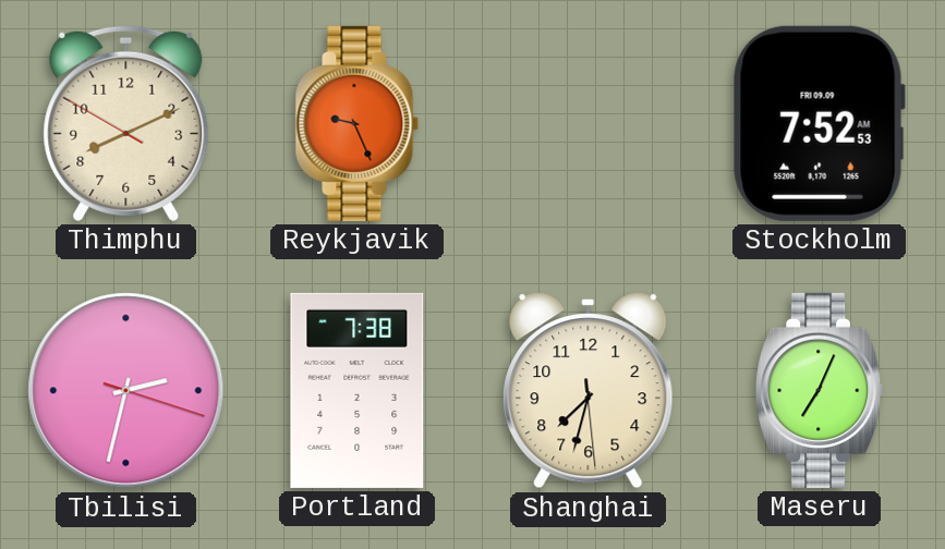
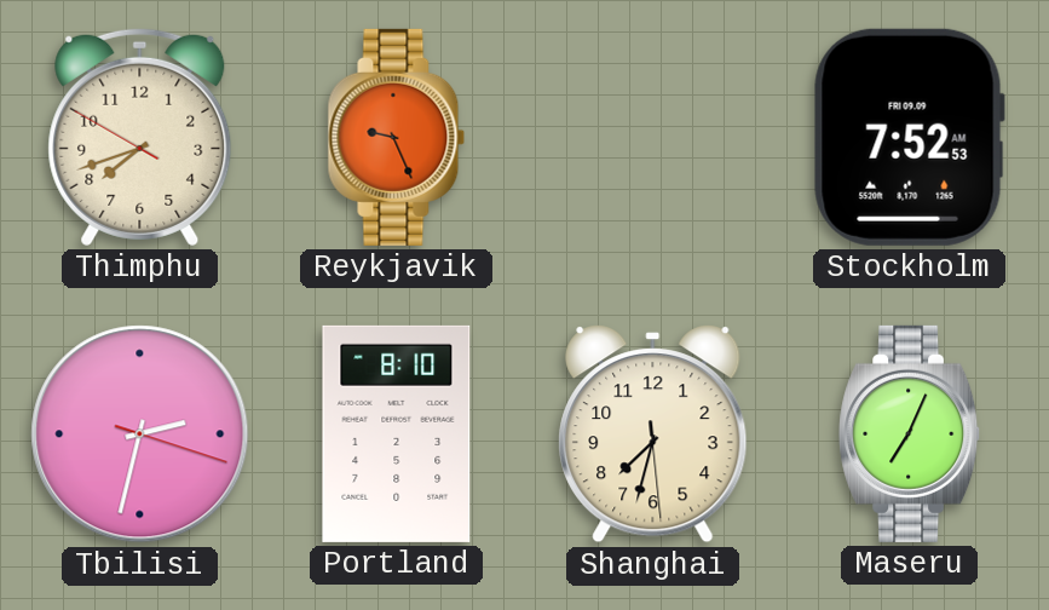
Thimphu: 8:10 -> 7:41
Portland: 7:38 -> 8:10
